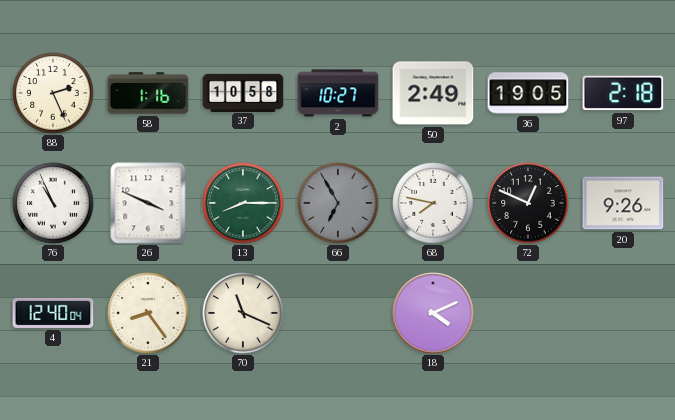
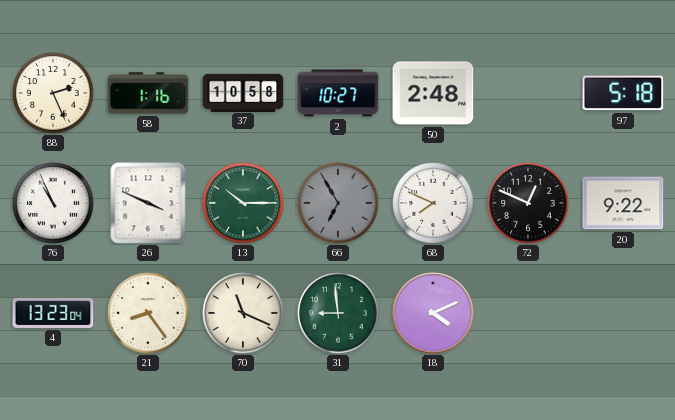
50: 2:49 -> 2:48
36: 19:05 -> none
97: 2:18 -> 5:18
13: 8:15 -> 10:15
68: 7:47 -> 7:49
20: 9:26 -> 9:22
4: 12:40 -> 13:23
31: none -> 8:59
